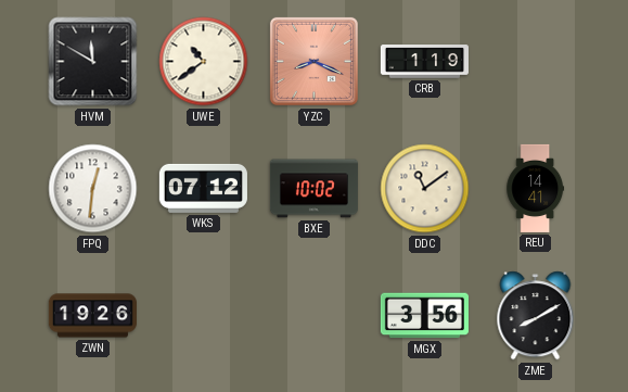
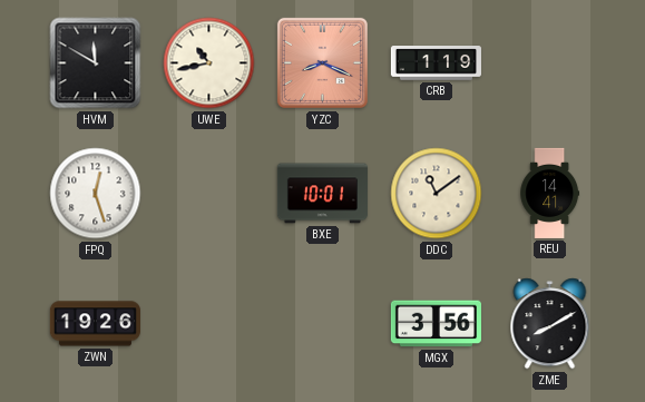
UWE: 10:39 -> 10:43
FPQ: 12:31 -> 12:27
WKS: 07:12 -> none
BXE: 10:02 -> 10:01
